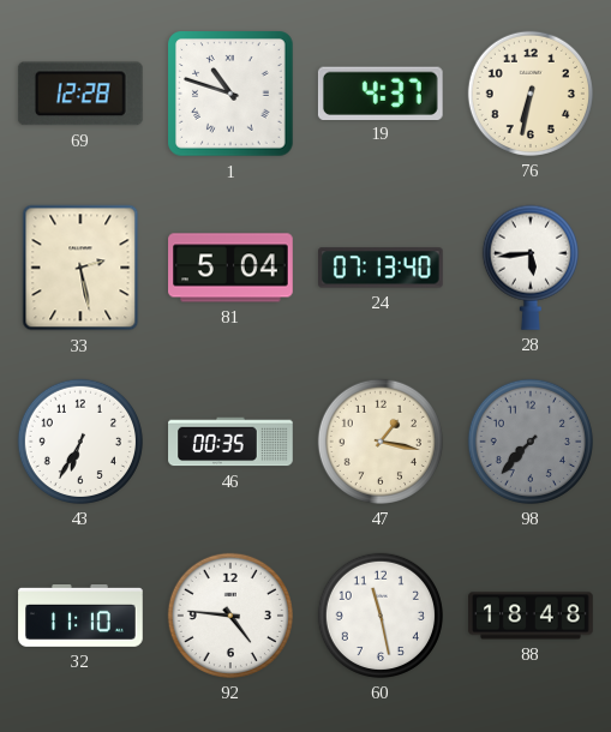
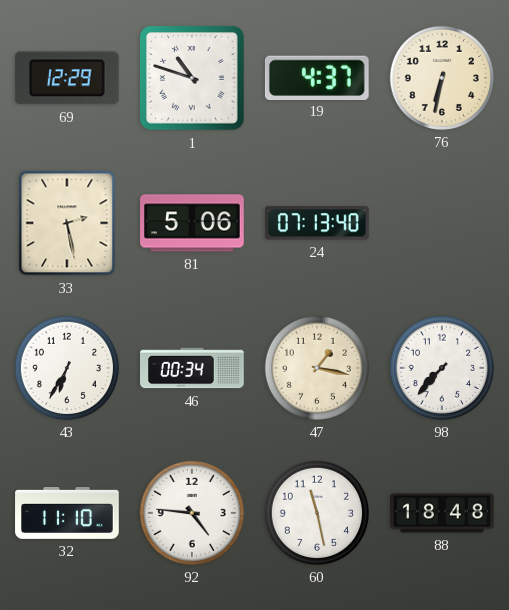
69: 12:28 -> 12:29
81: 5:04 -> 5:06
28: 5:44 -> none
46: 00:35 -> 00:34
98 dial: grey -> white
